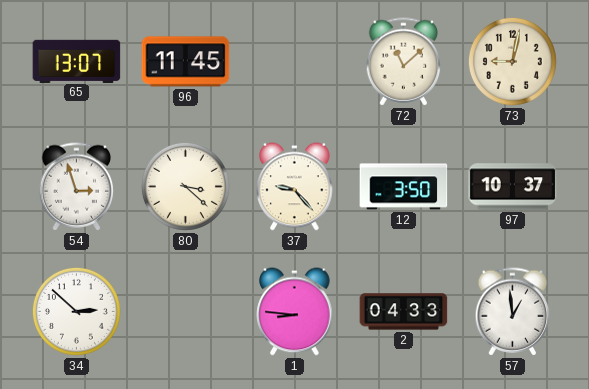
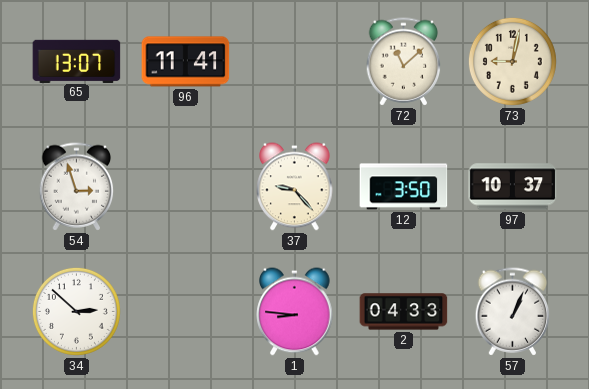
96: 11:45 -> 11:41
80: 3:22 -> none
57: 12:59 -> 1:04
